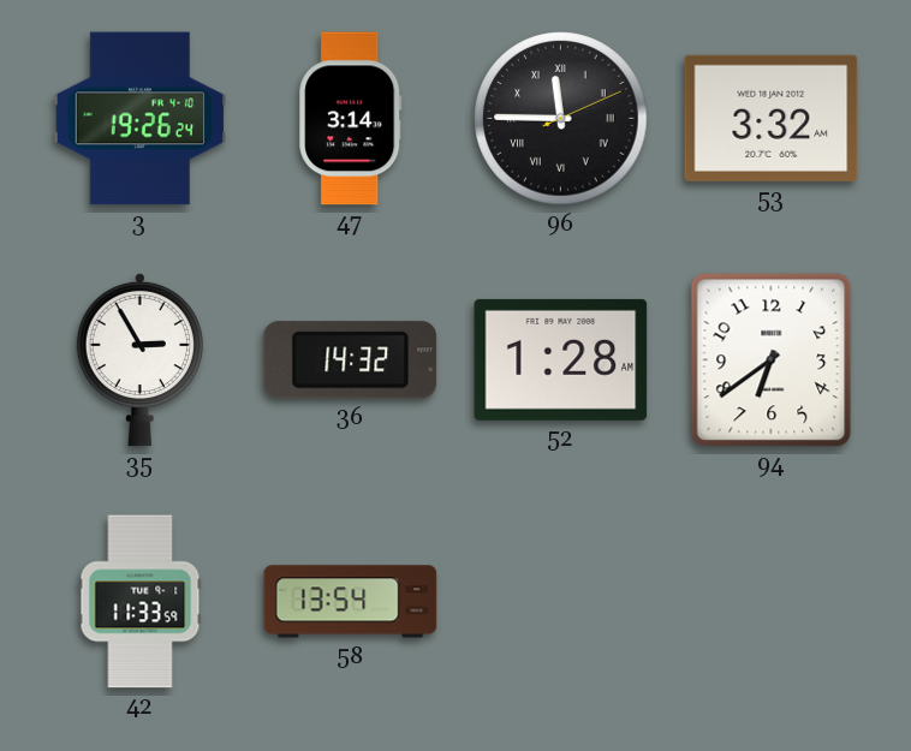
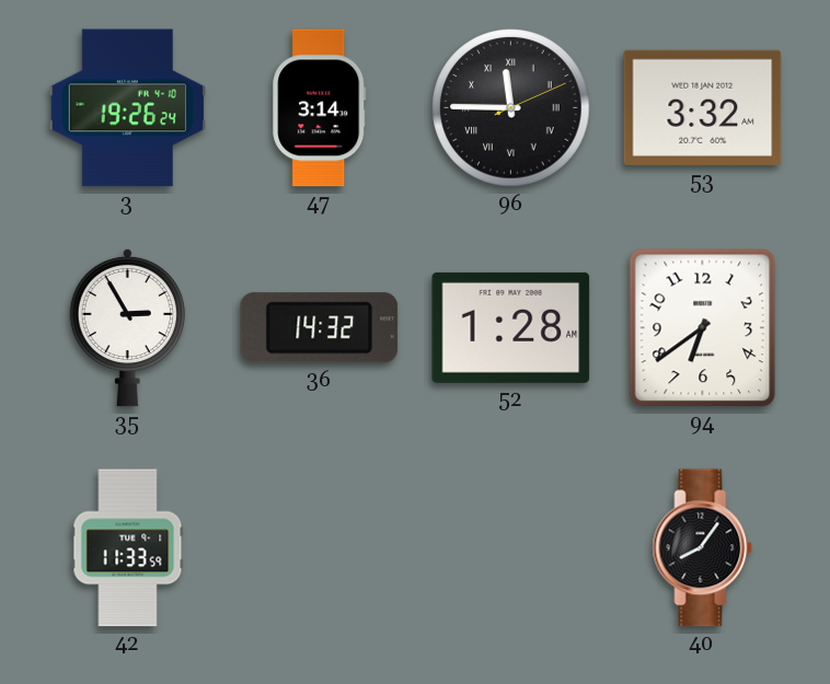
58: 13:54 -> none
40: none -> 8:06
